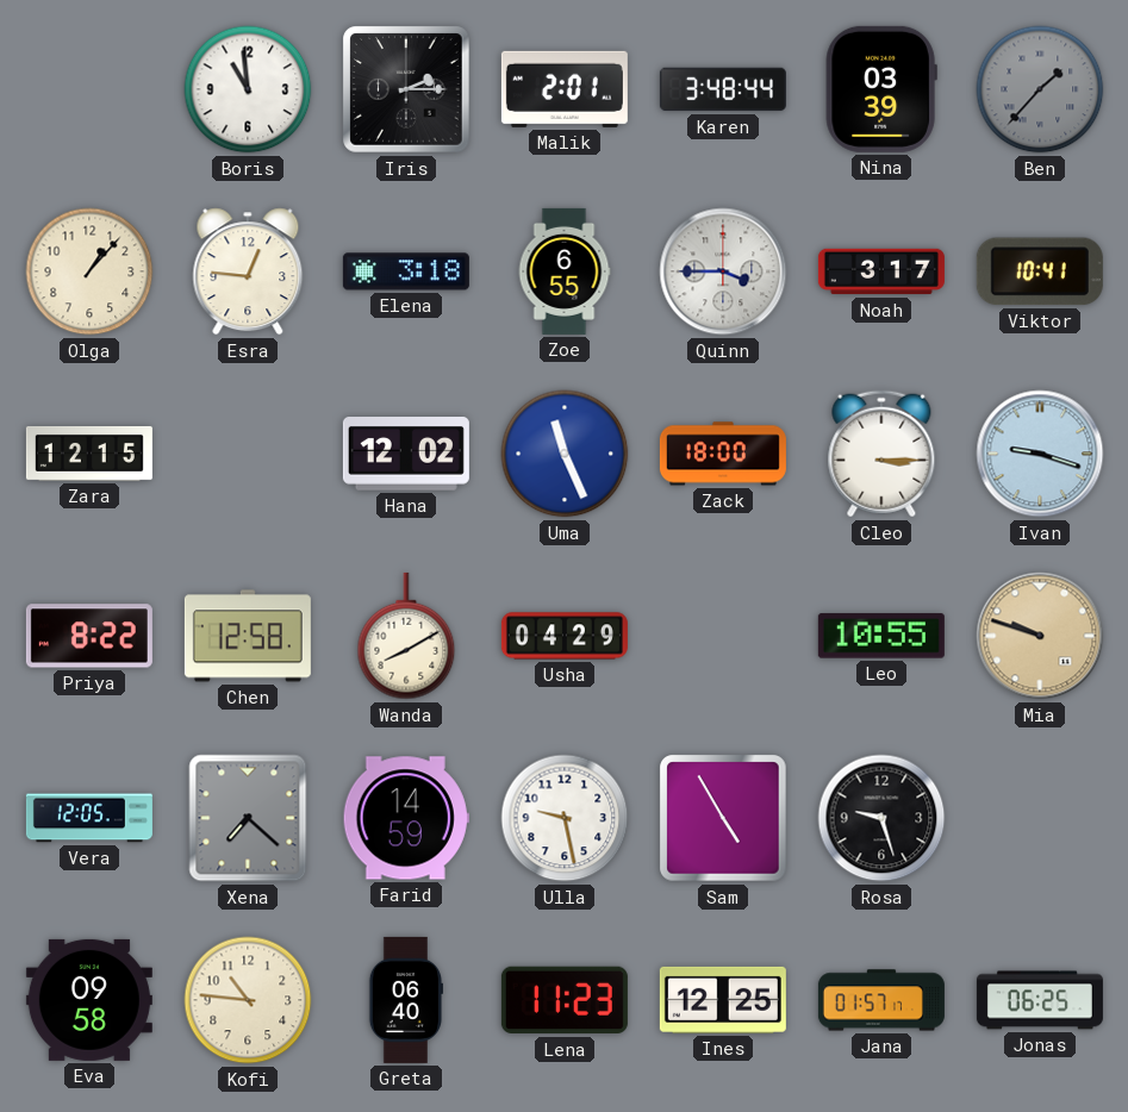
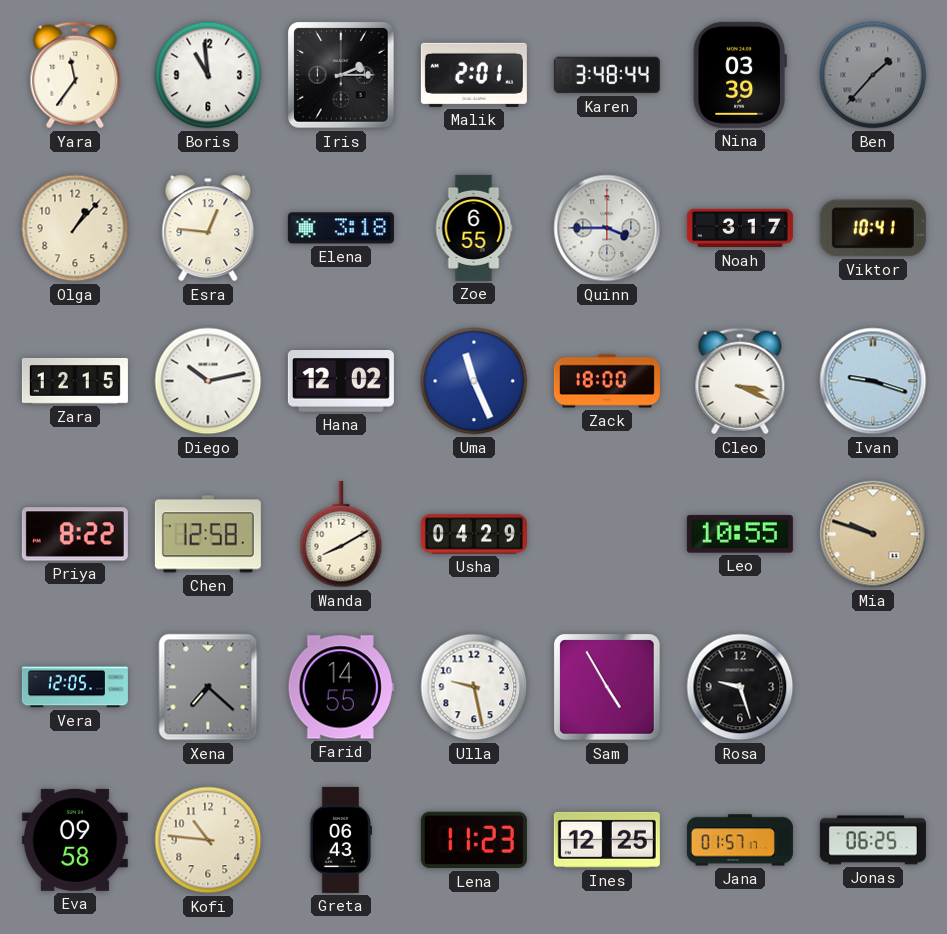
Yara: none -> 11:36
Diego: none -> 10:13
Cleo: 3:15 -> 3:19
Farid: 14:59 -> 14:55
Greta: 06:40 -> 06:43
